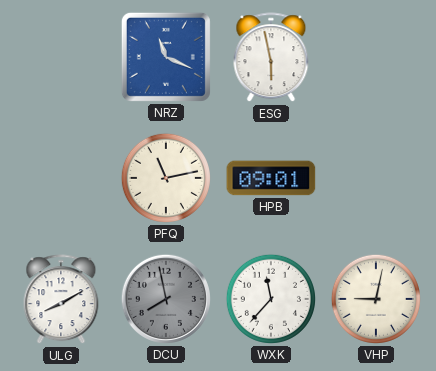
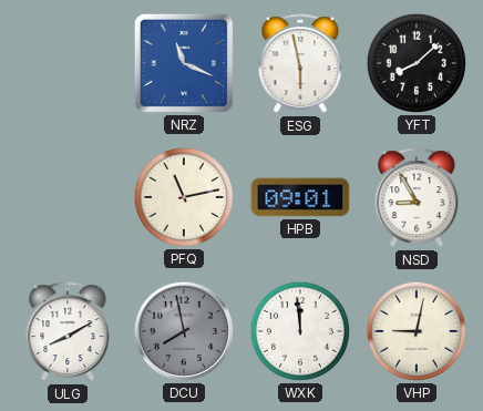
YFT: none -> 8:08
NSD: none -> 8:55
WXK: 11:37 -> 11:59
